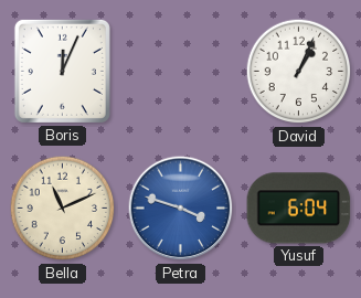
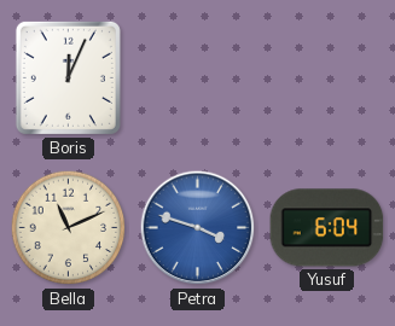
David: 1:04 -> none
